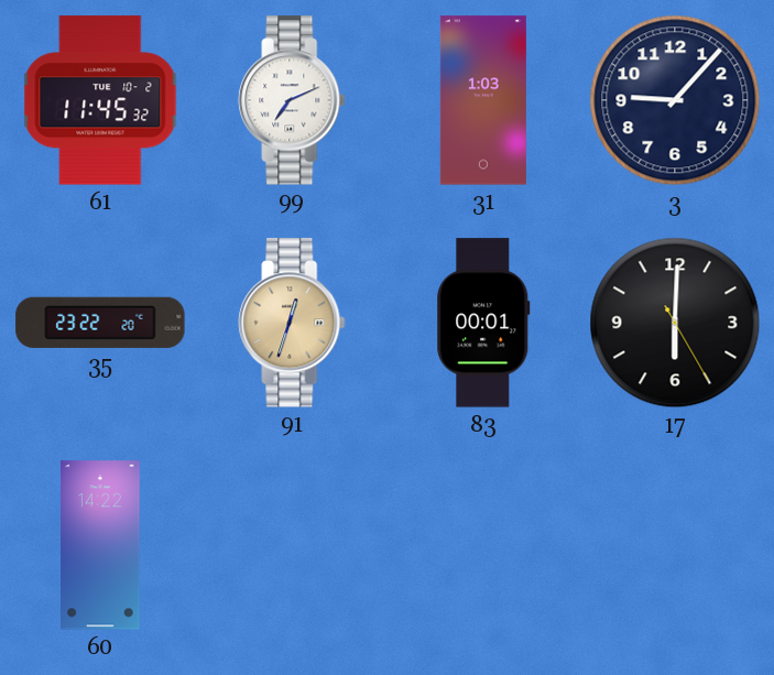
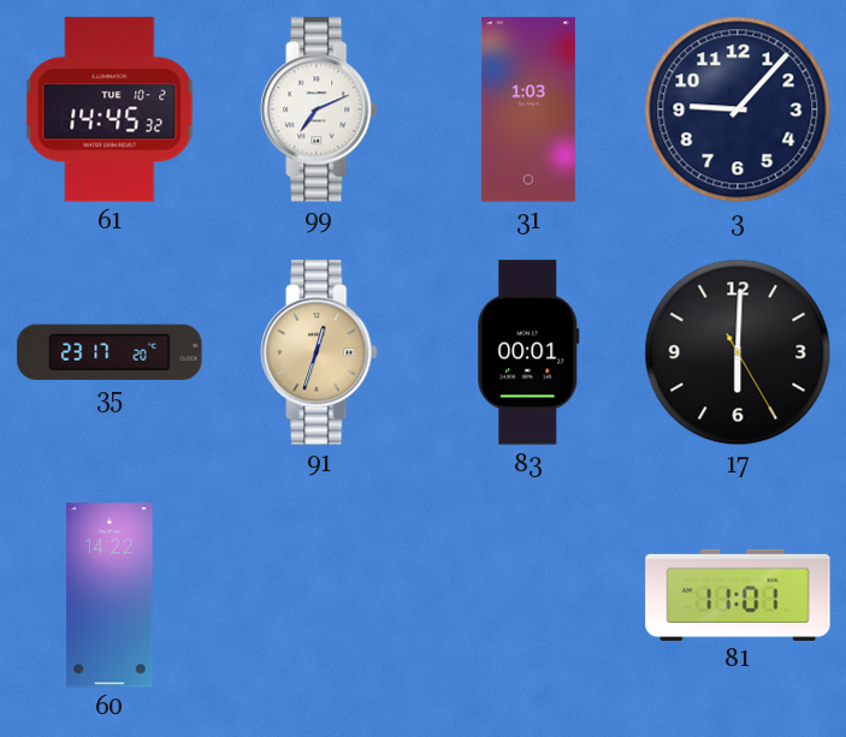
61: 11:45 -> 14:45
35: 23:22 -> 23:17
81: none -> 11:01
